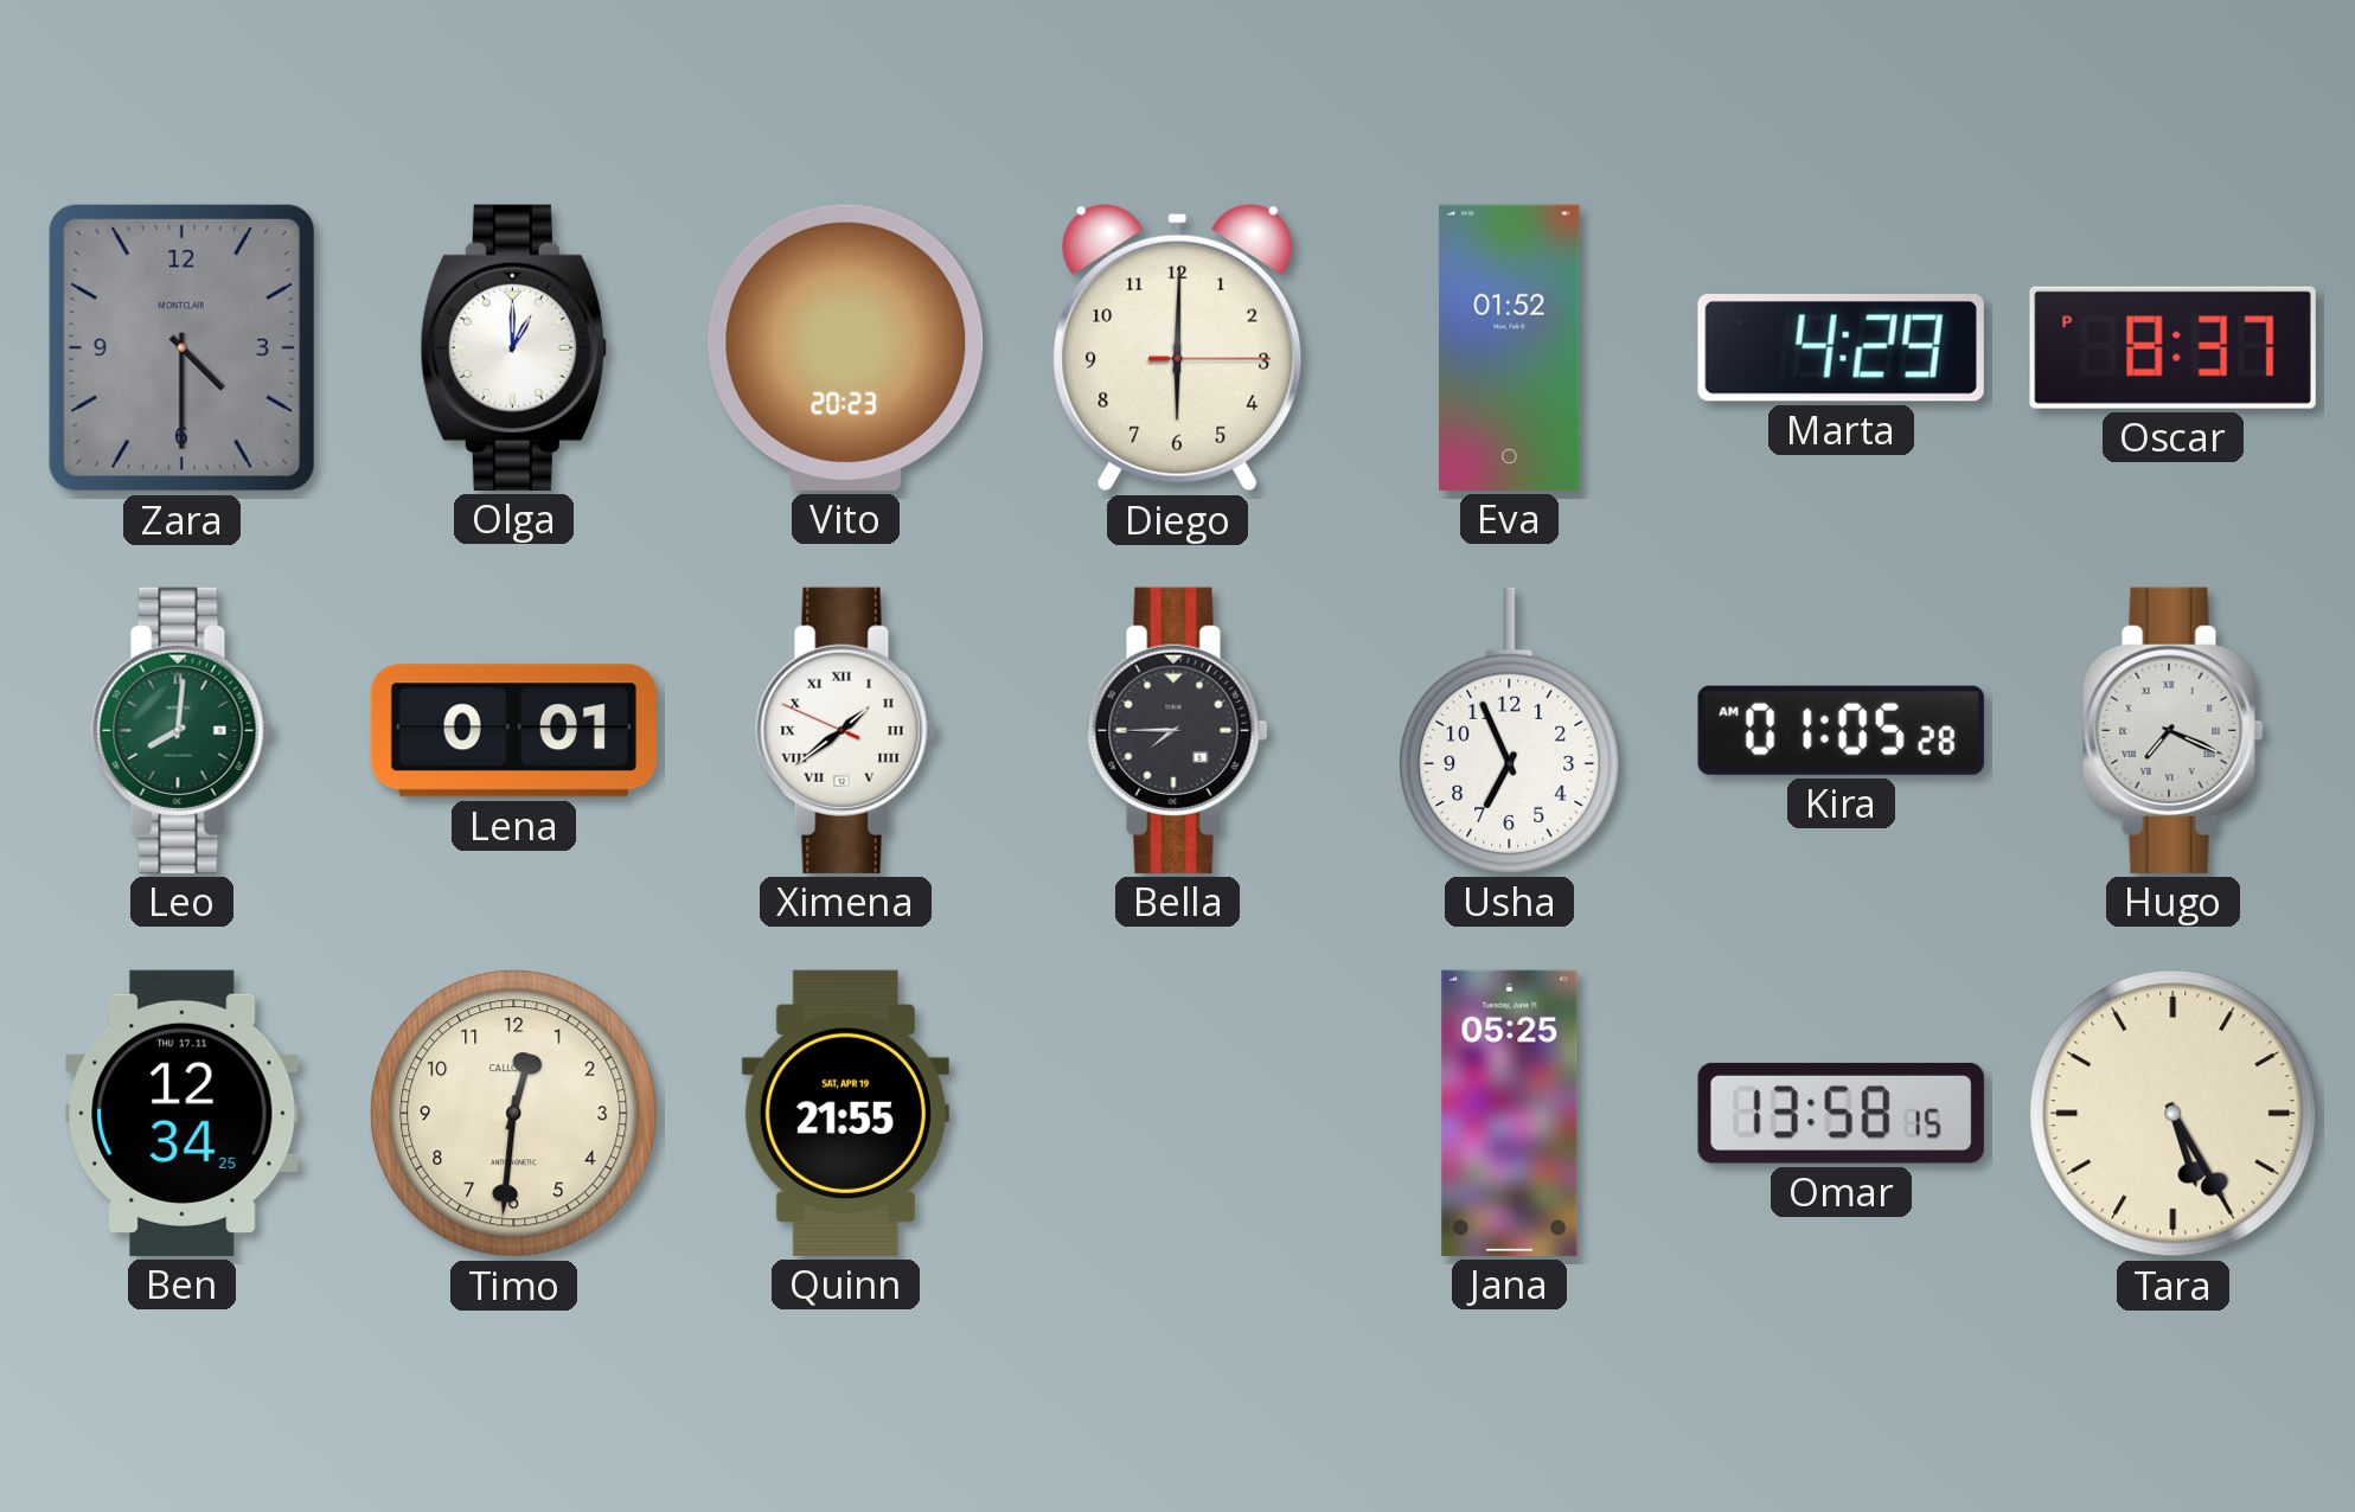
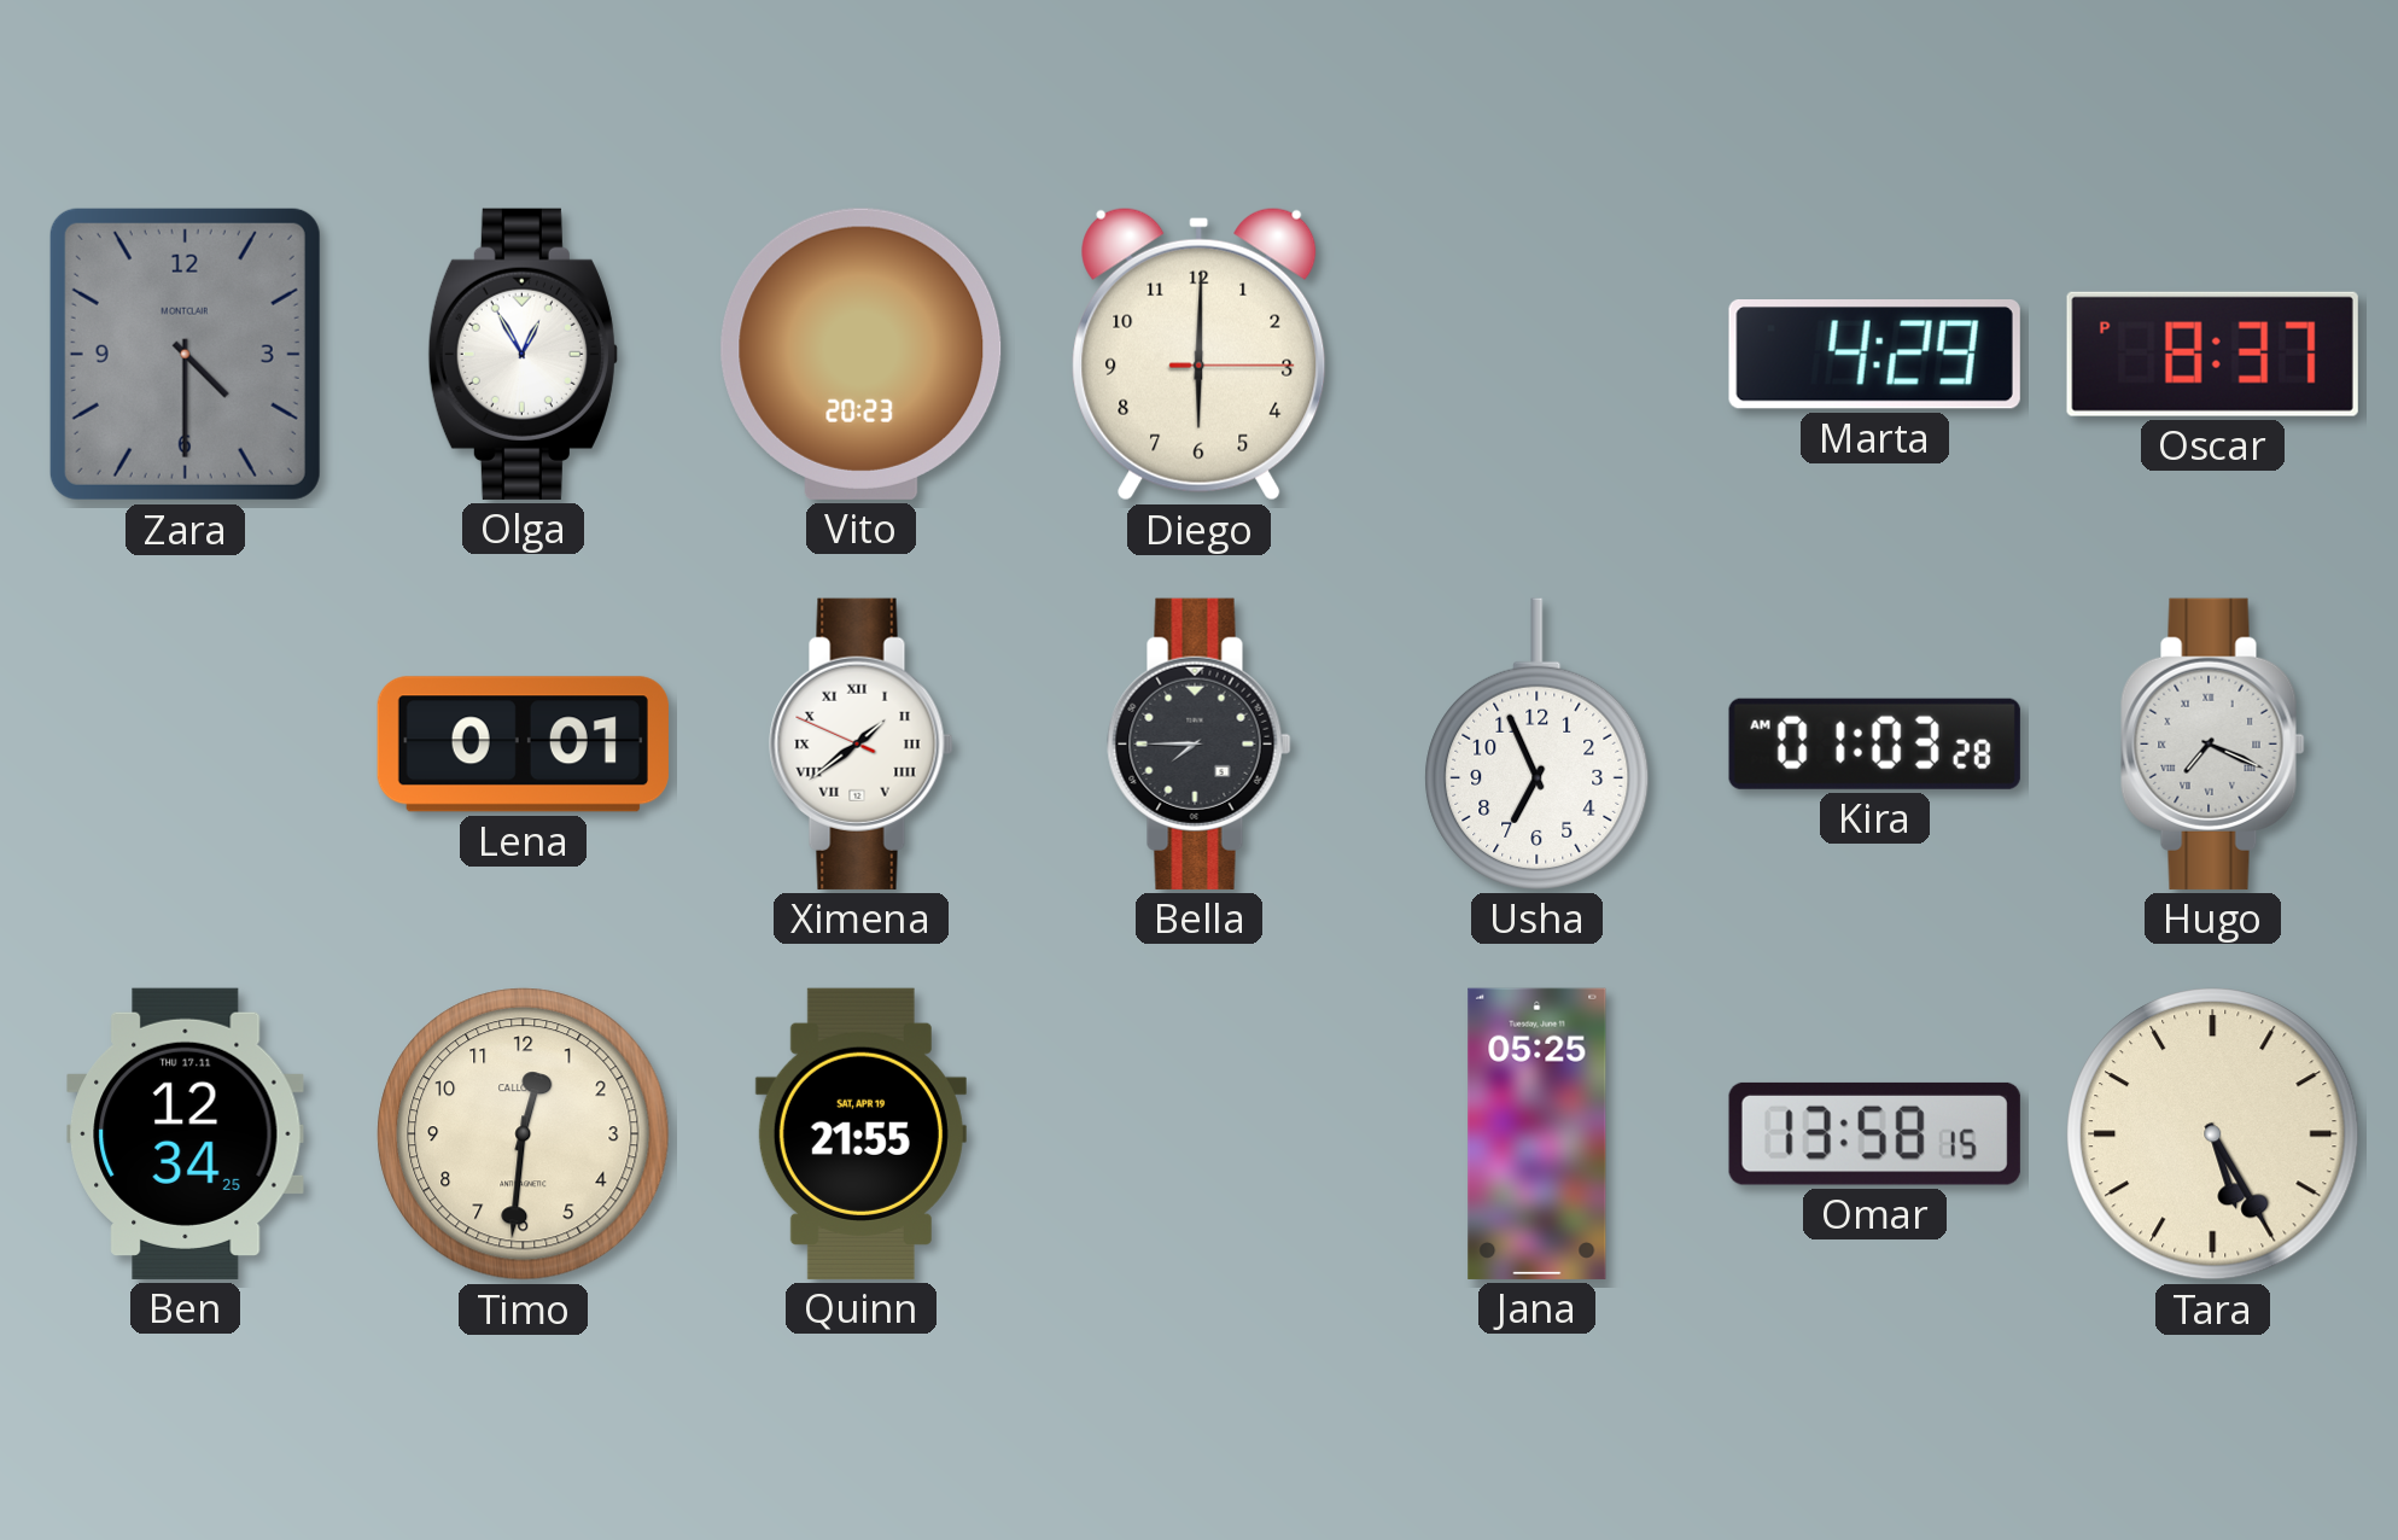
Olga: 1:00 -> 12:55
Eva: 01:52 -> none
Leo: 8:01 -> none
Kira: 01:05 -> 01:03
